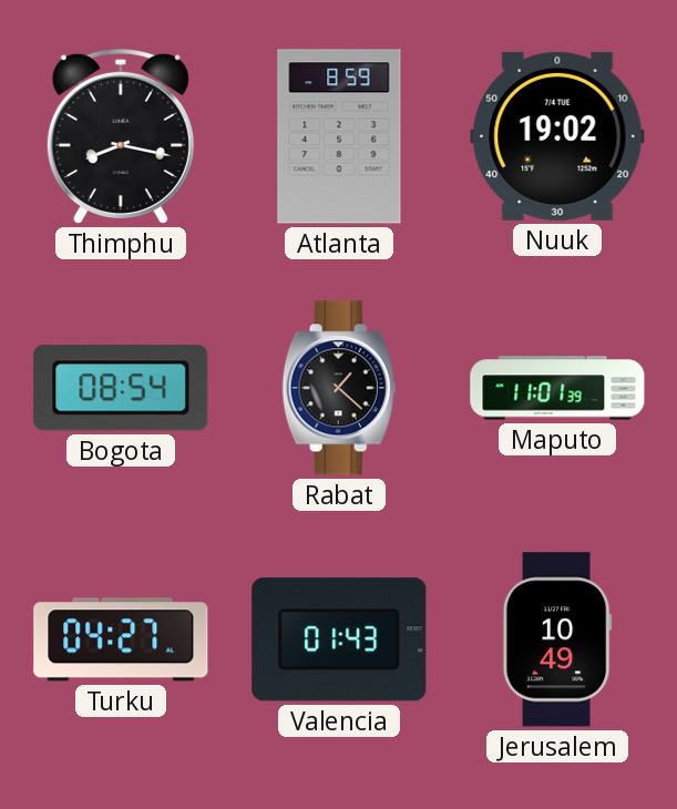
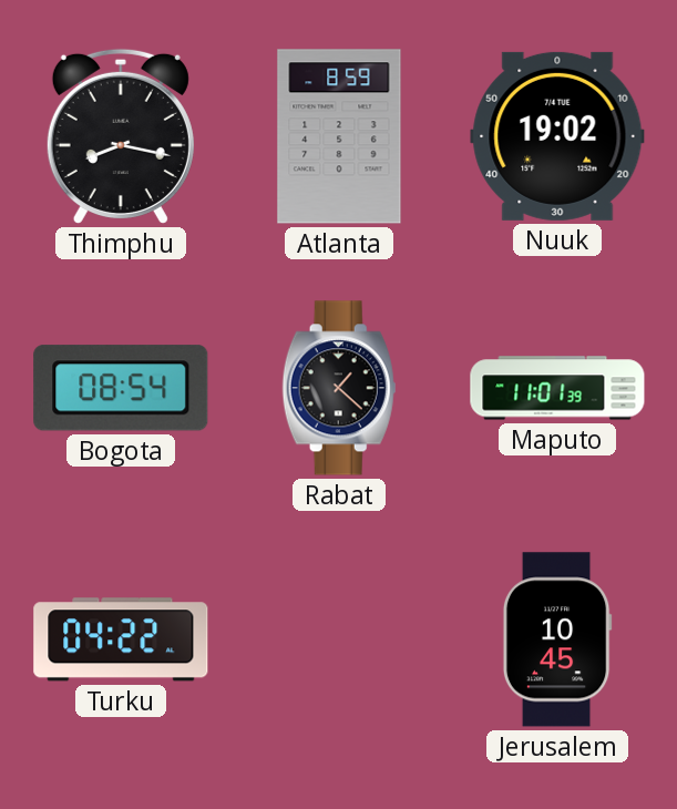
Turku: 04:27 -> 04:22
Valencia: 01:43 -> none
Jerusalem: 10:49 -> 10:45
